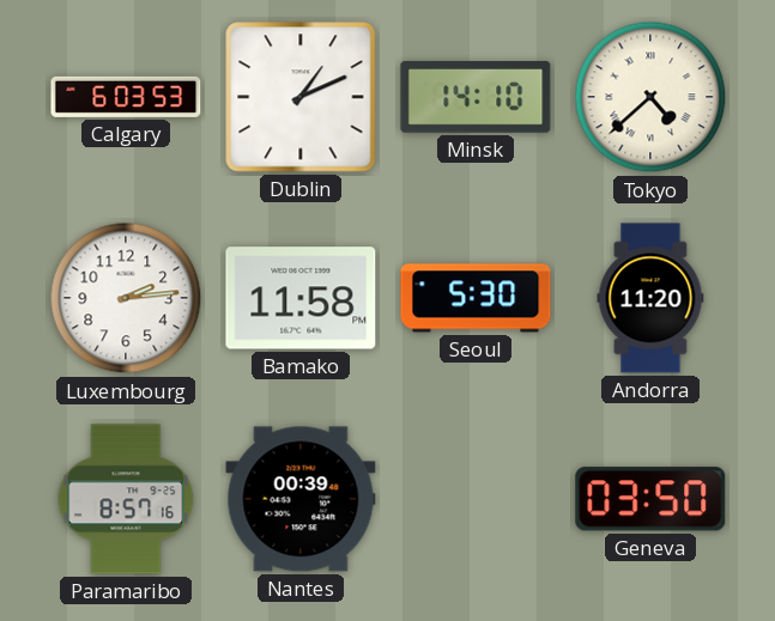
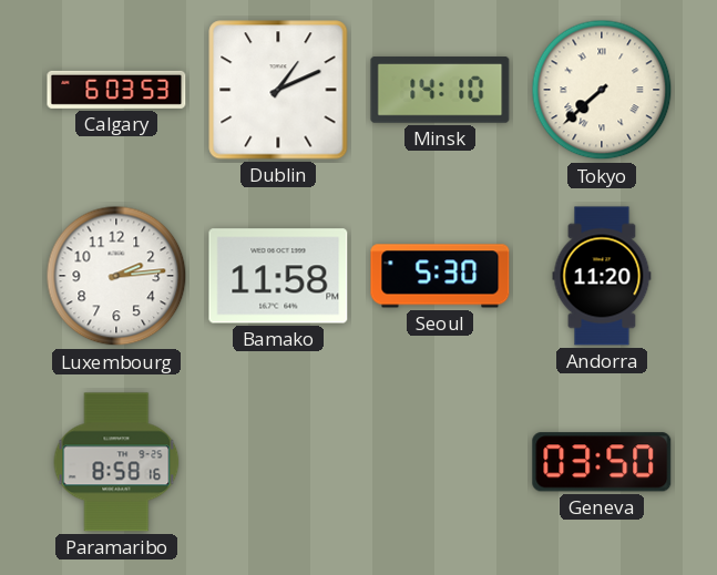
Tokyo: 4:38 -> 7:38
Paramaribo: 8:57 -> 8:58
Nantes: 00:39 -> none
